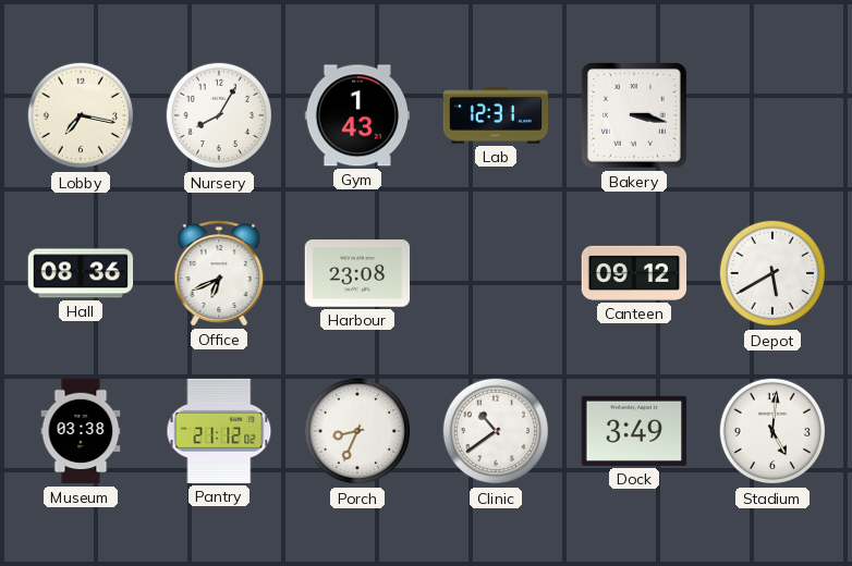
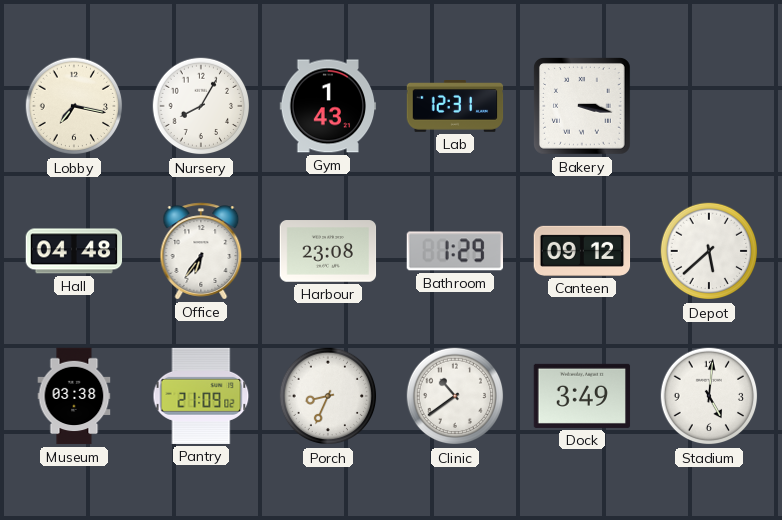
Hall: 08:36 -> 04:48
Office: 6:41 -> 6:36
Bathroom: none -> 1:29
Depot: 5:40 -> 5:38
Pantry: 21:12 -> 21:09
